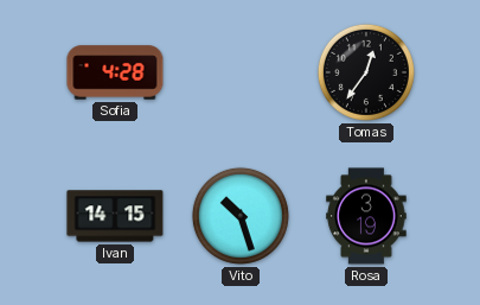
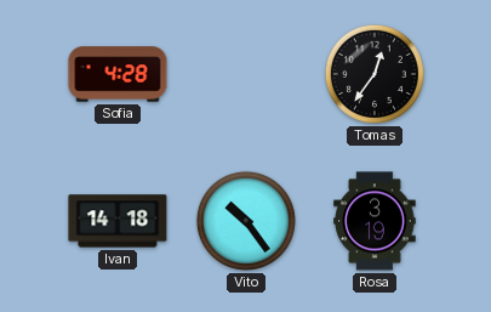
Ivan: 14:15 -> 14:18
Vito: 10:27 -> 10:24
